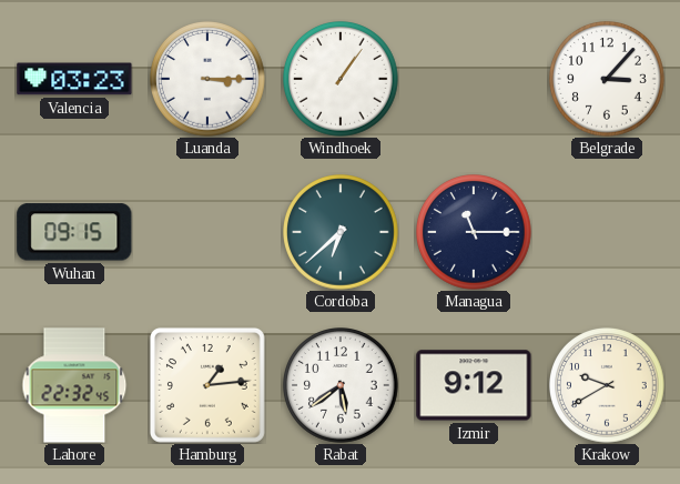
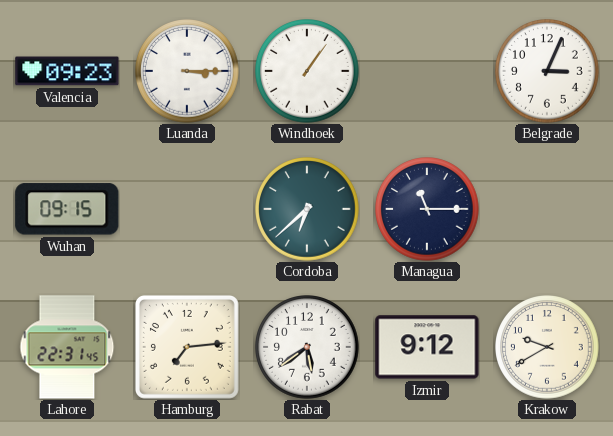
Valencia: 03:23 -> 09:23
Belgrade: 3:07 -> 3:04
Lahore: 22:32 -> 22:31
Hamburg: 1:14 -> 7:14
